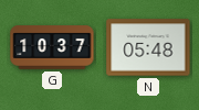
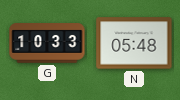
G: 10:37 -> 10:33
